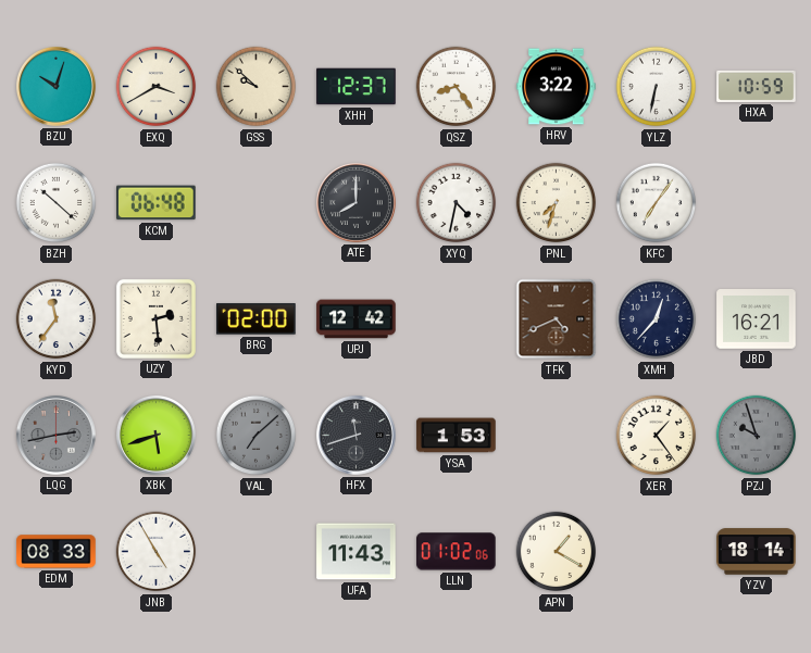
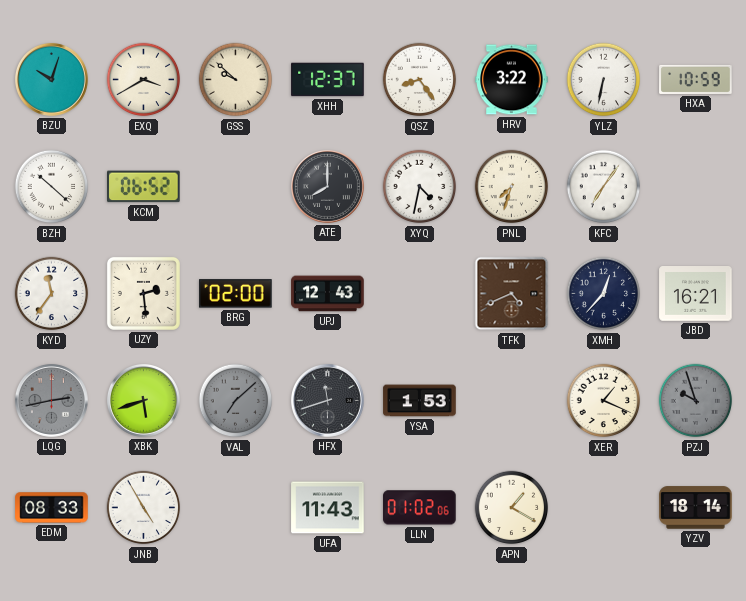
KCM: 06:48 -> 06:52
UPJ: 12:42 -> 12:43
XER: 1:24 -> 1:19
